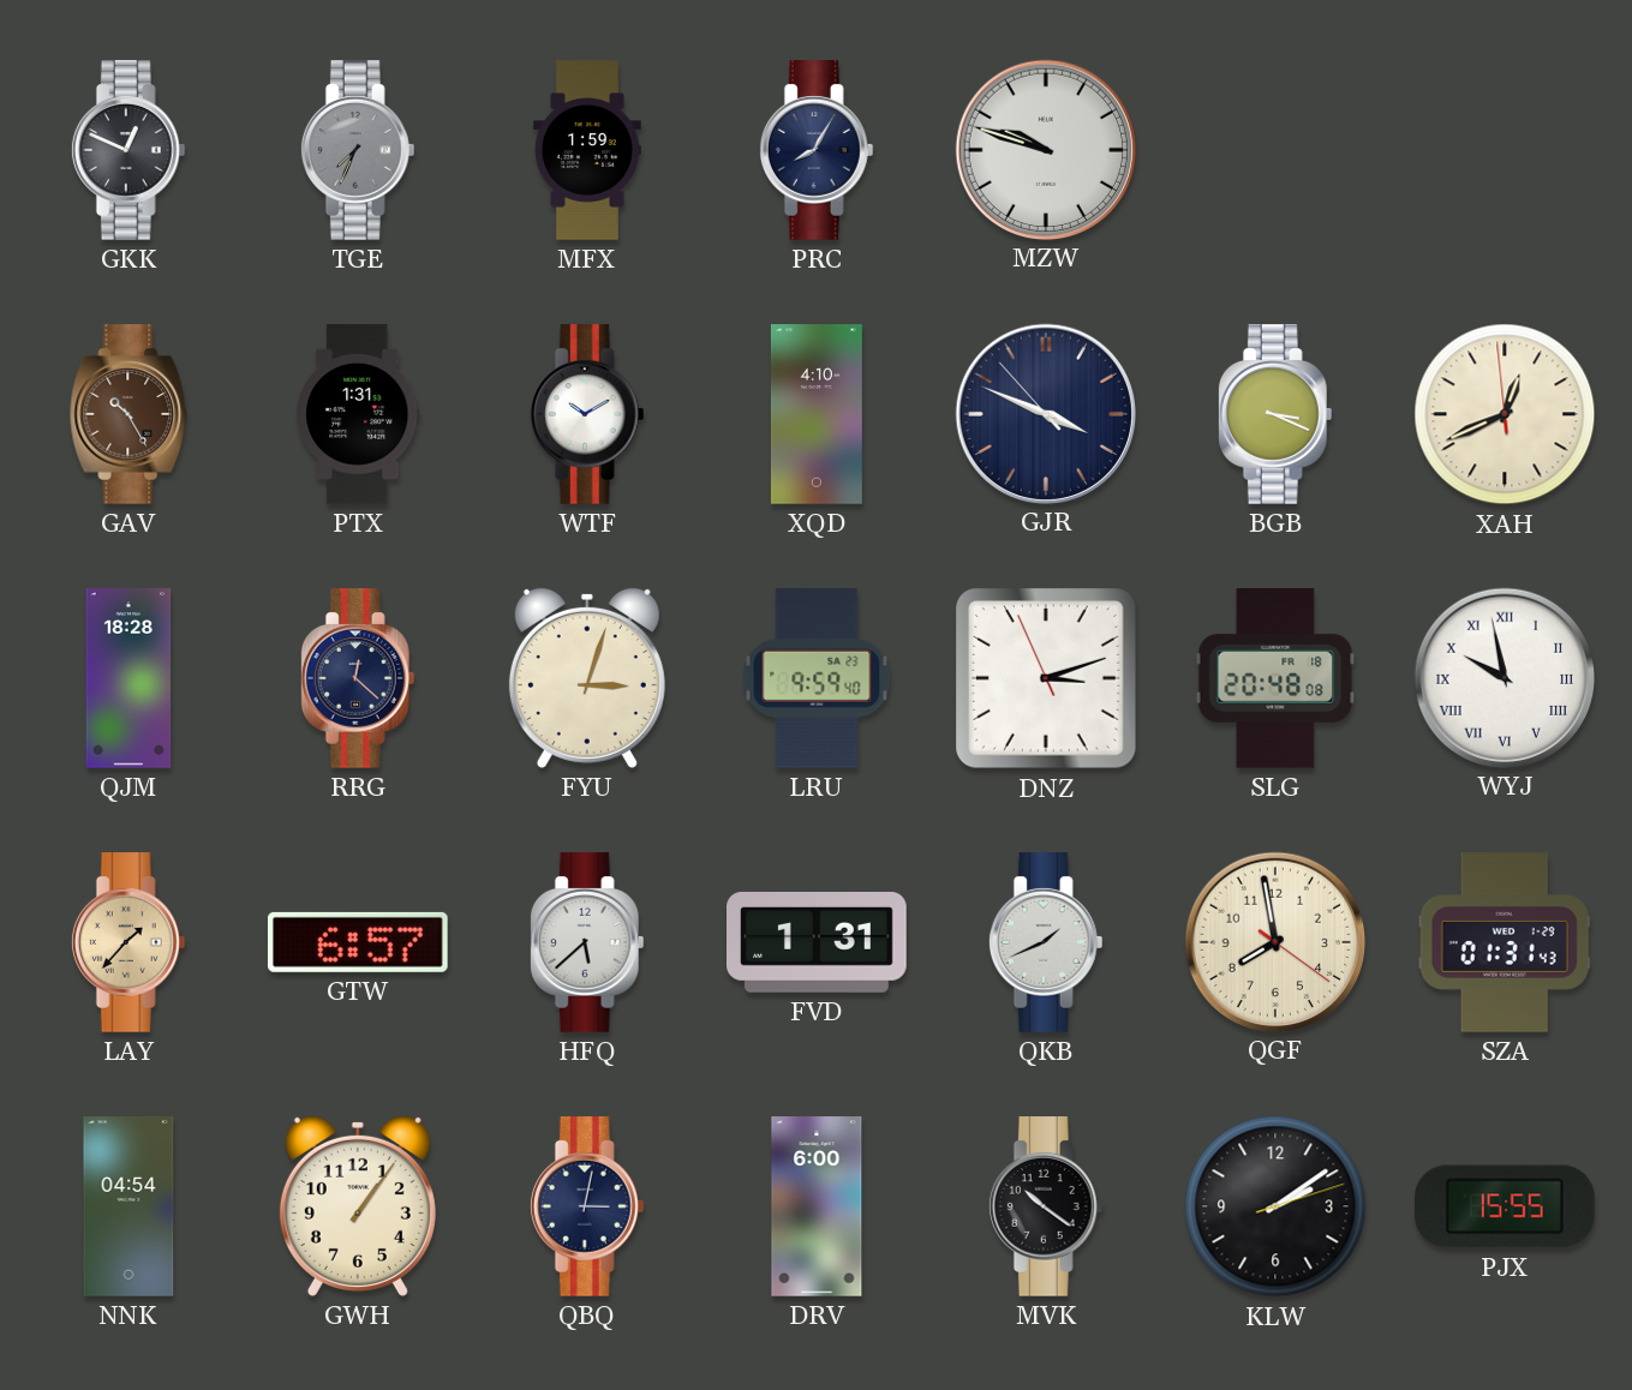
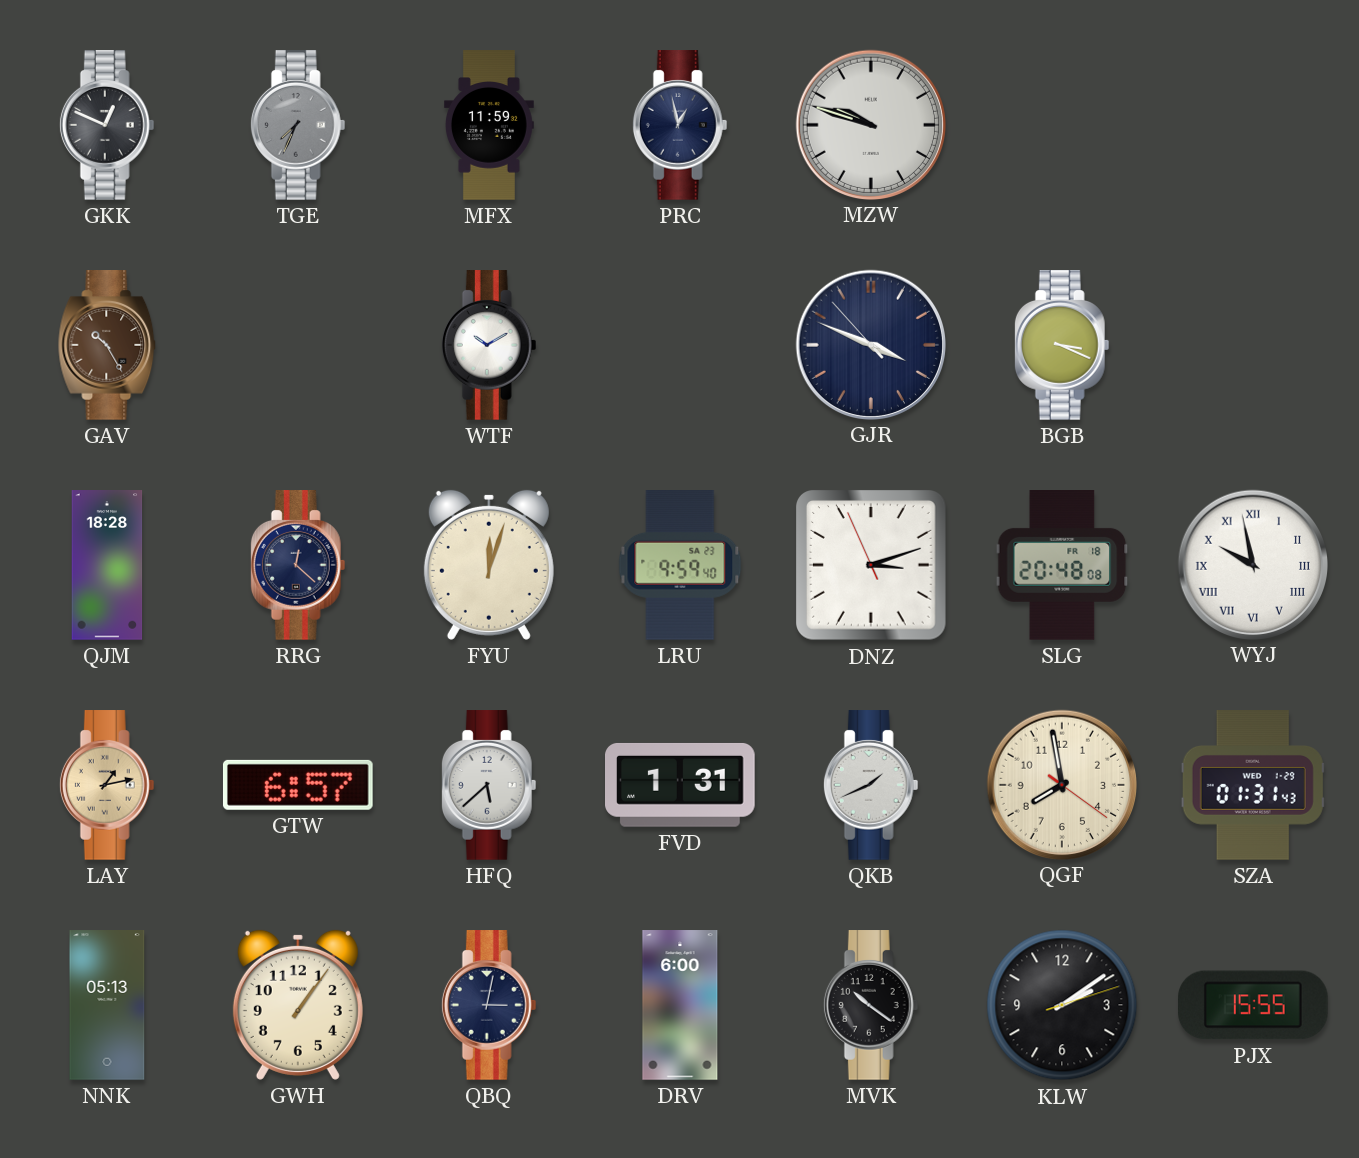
MFX: 1:59 -> 11:59
PRC: 8:05 -> 12:58
PTX: 1:31 -> none
XQD: 4:10 -> none
XAH: 12:40 -> none
FYU: 3:03 -> 12:03
LAY: 1:37 -> 1:13
NNK: 04:54 -> 05:13
